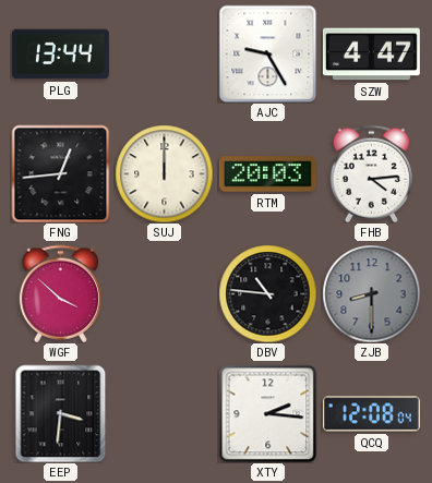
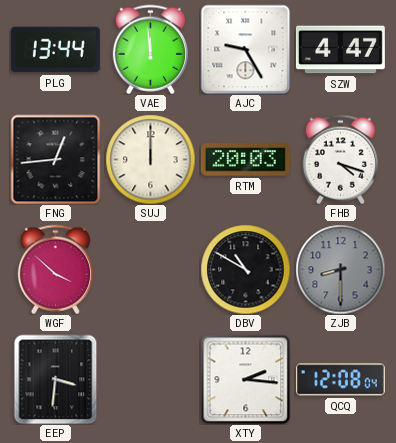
VAE: none -> 11:59
FHB: 4:14 -> 4:18
DBV: 10:46 -> 10:50
